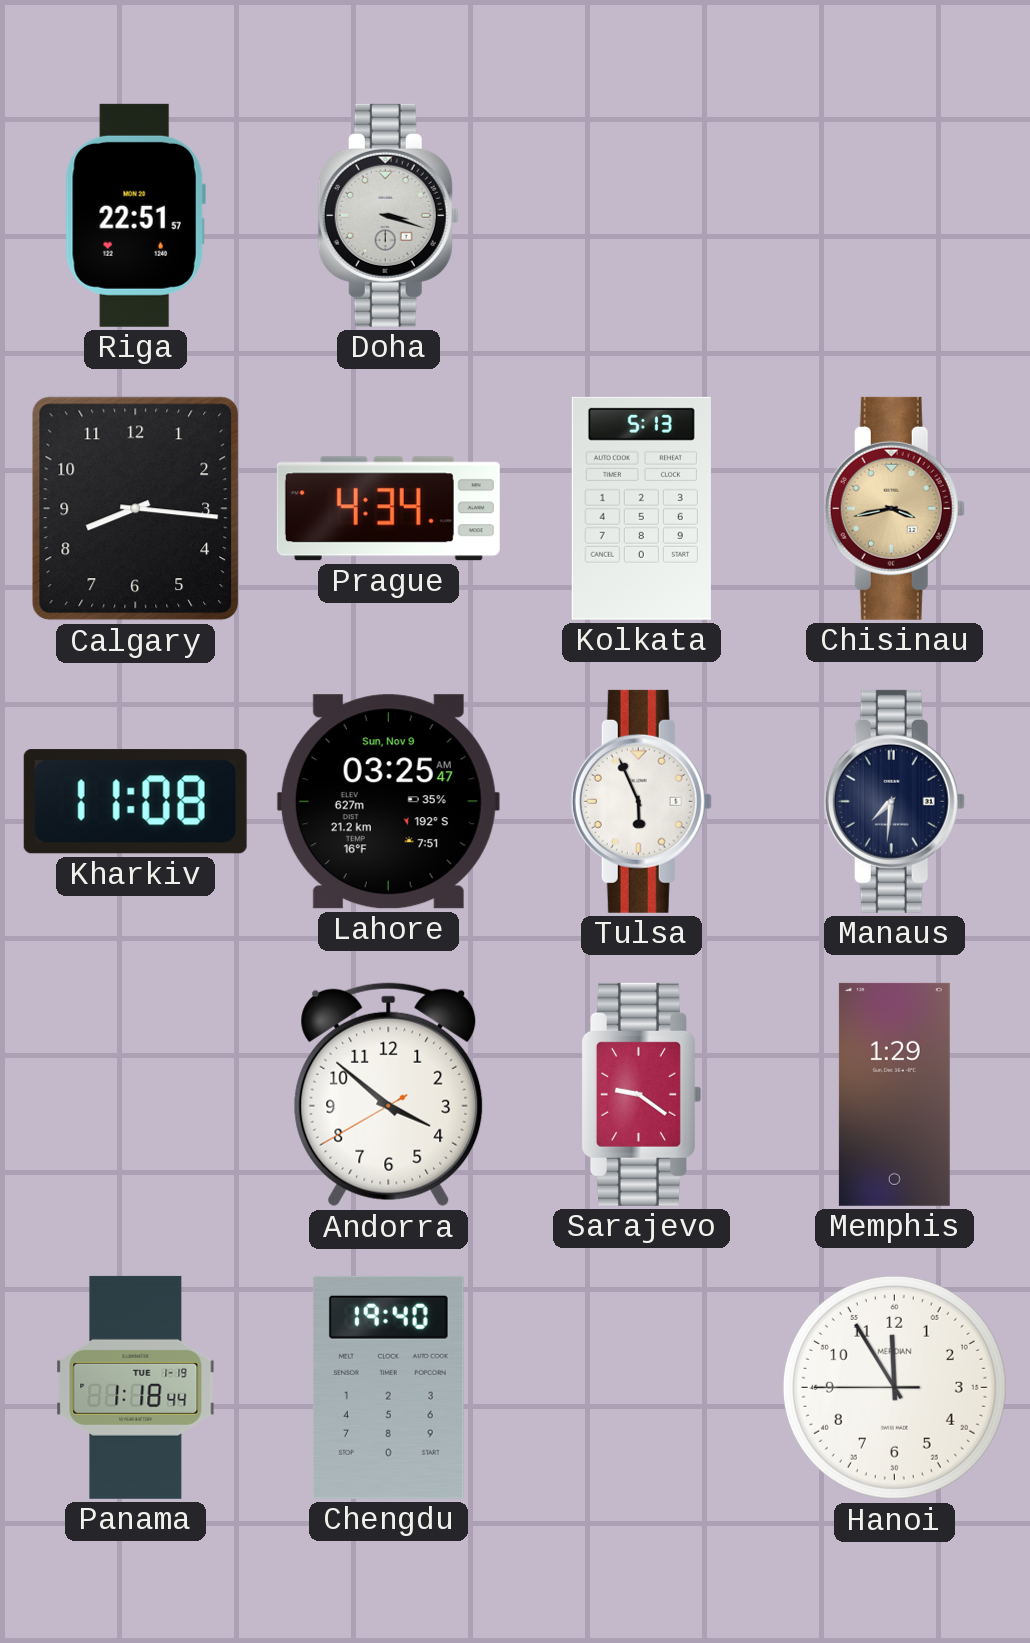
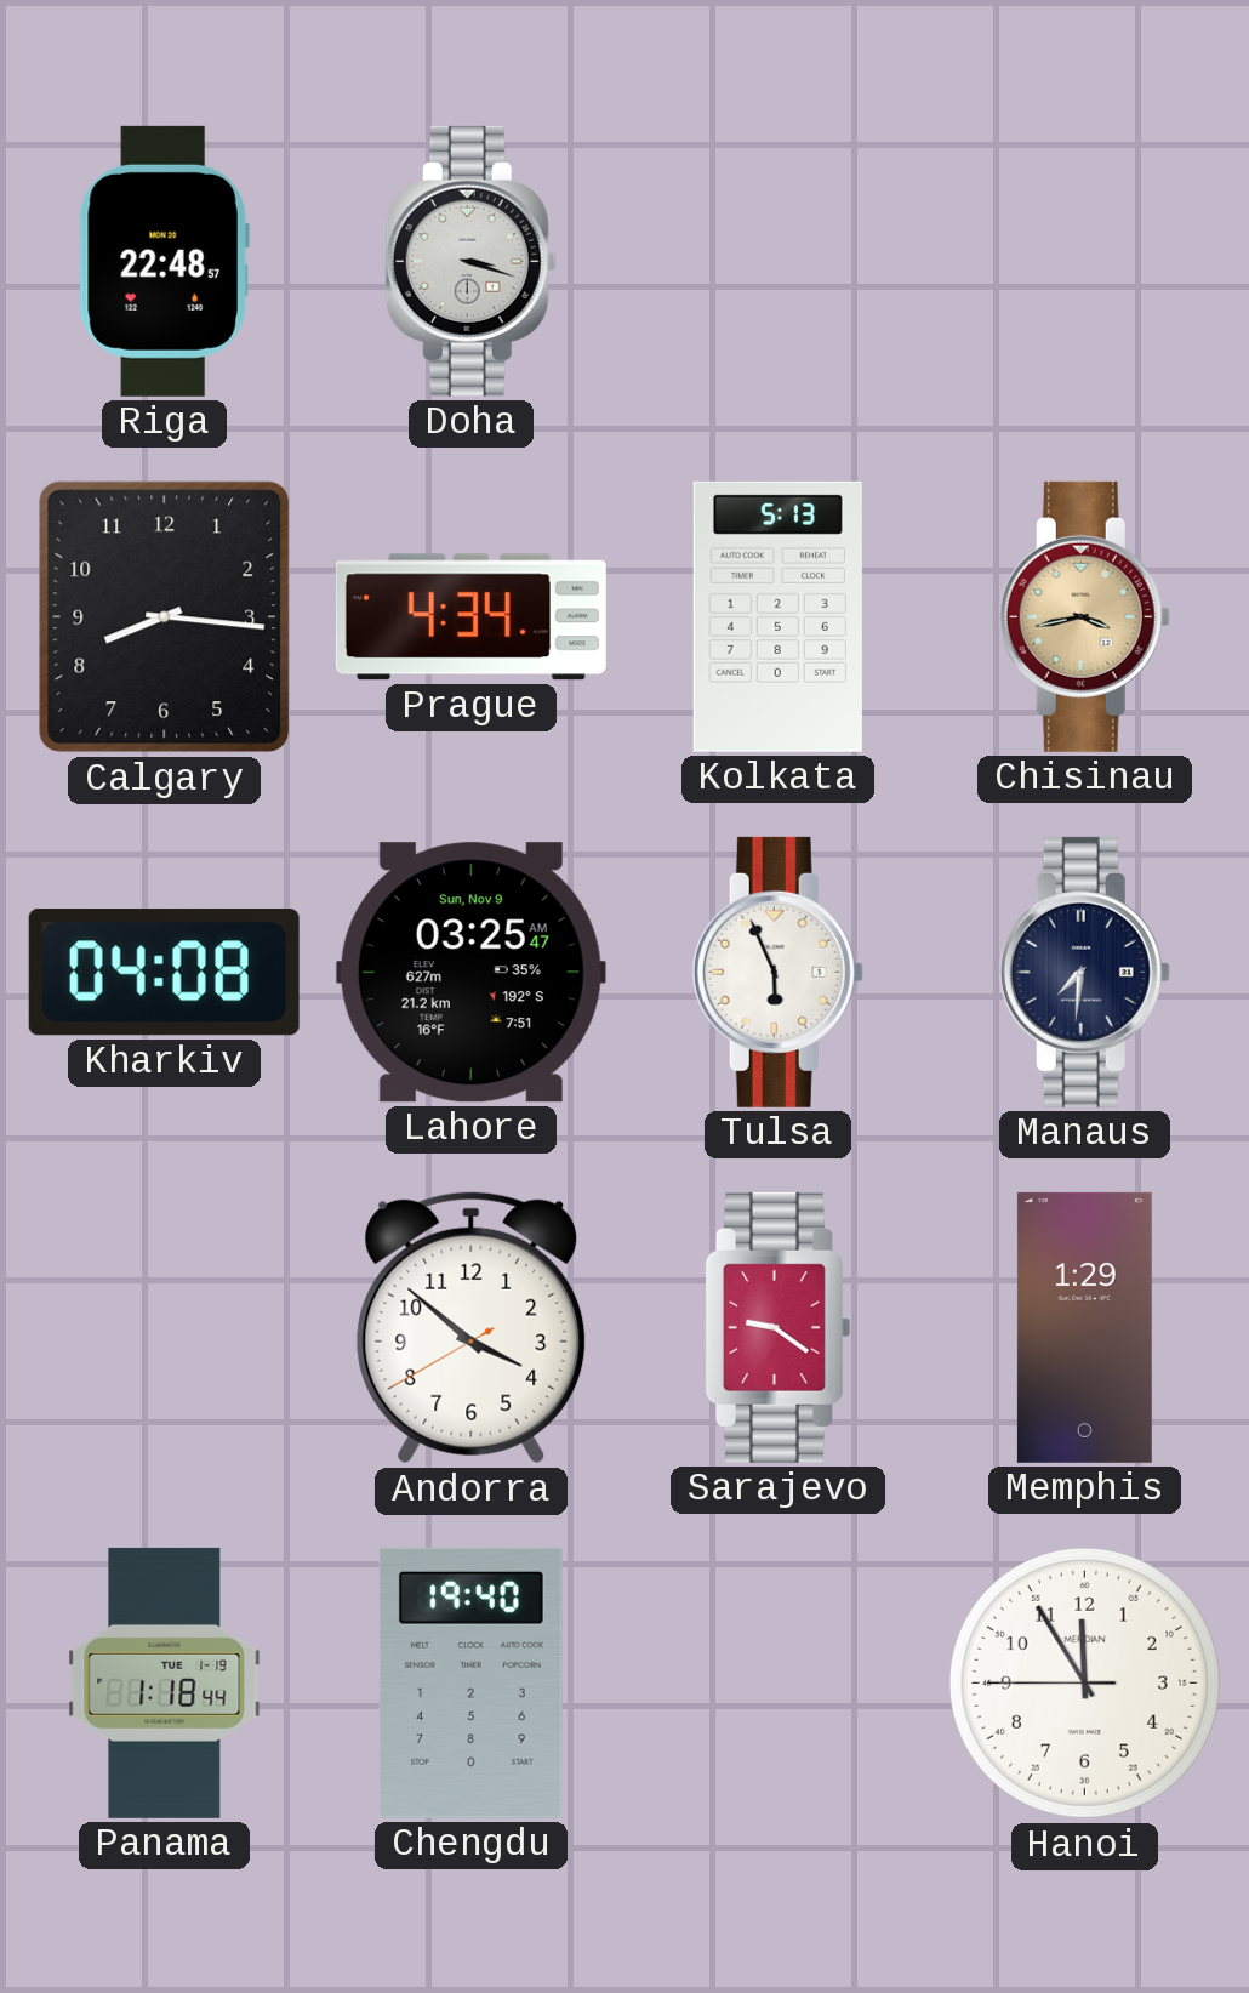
Riga: 22:51 -> 22:48
Kharkiv: 11:08 -> 04:08
